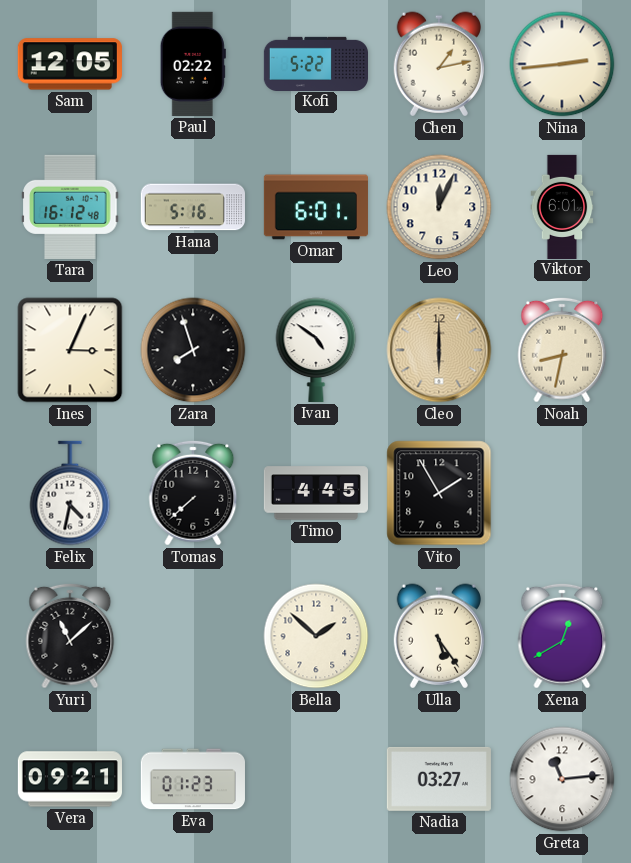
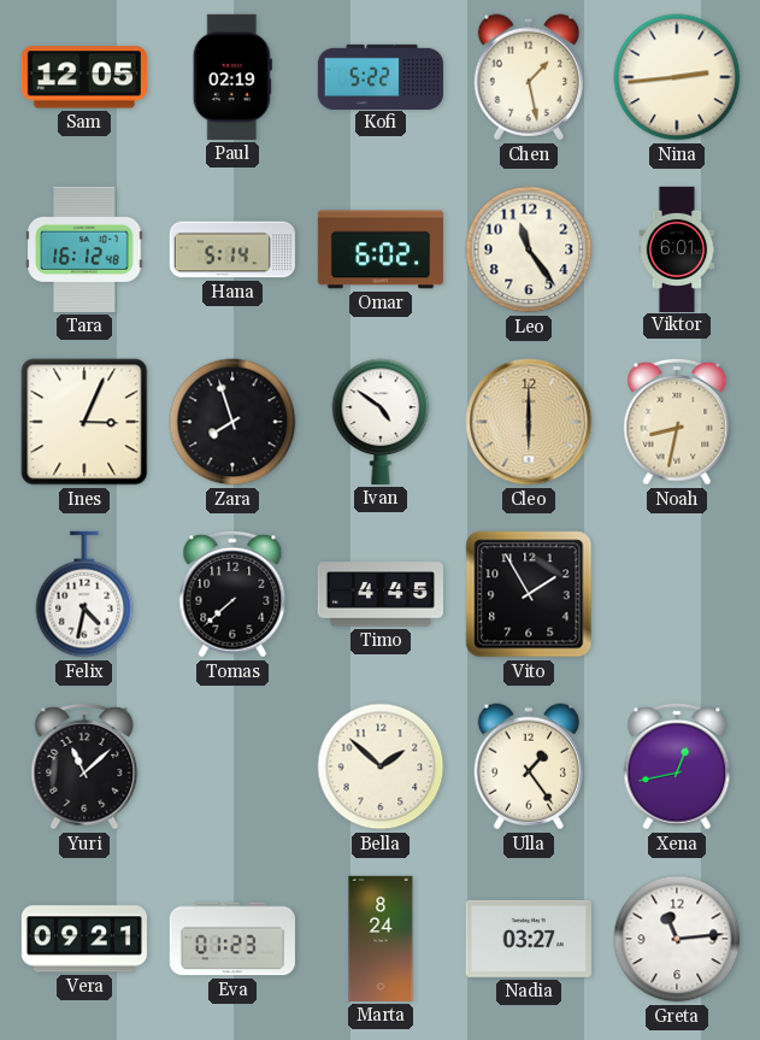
Paul: 02:22 -> 02:19
Chen: 1:13 -> 1:28
Hana: 5:16 -> 5:14
Omar: 6:01 -> 6:02
Leo: 12:04 -> 11:24
Ulla: 5:24 -> 1:24
Xena: 12:40 -> 12:43
Marta: none -> 8:24
